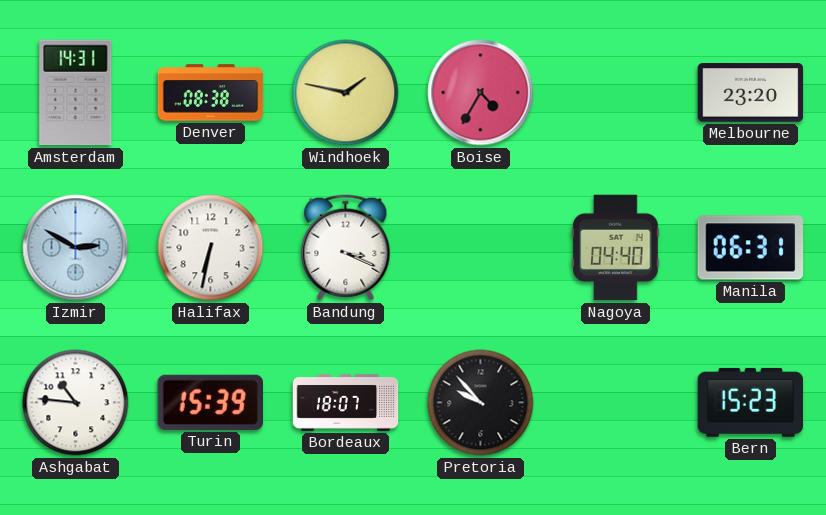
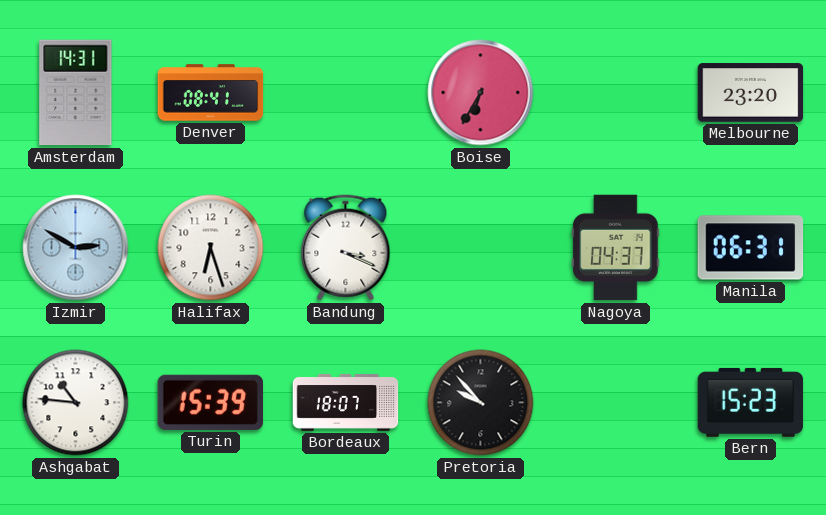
Denver: 08:38 -> 08:41
Windhoek: 1:47 -> none
Boise: 4:35 -> 6:35
Halifax: 6:32 -> 6:27
Nagoya: 04:40 -> 04:37
